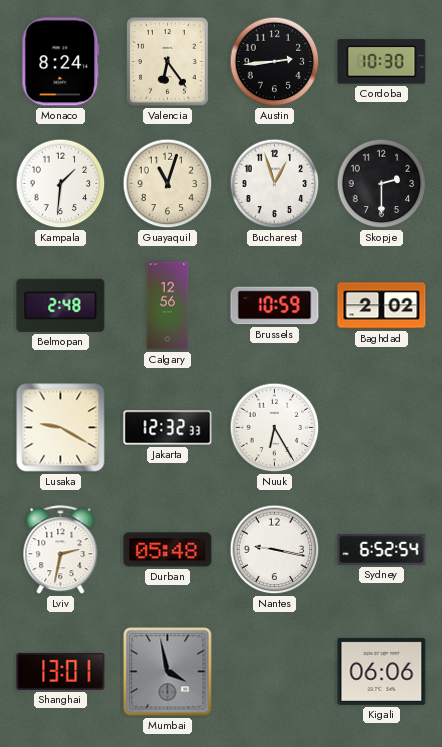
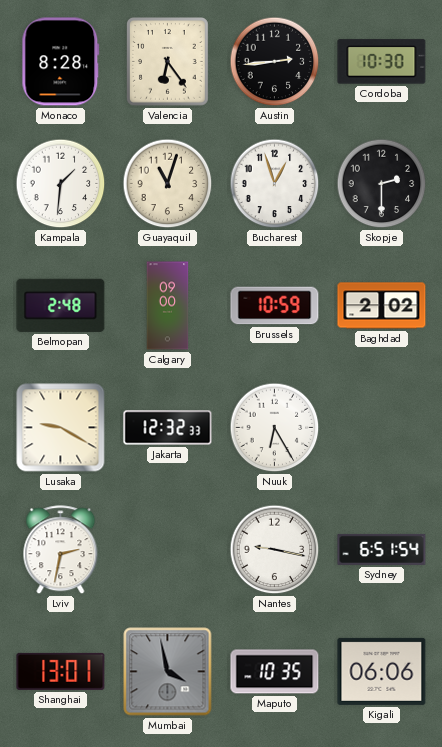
Monaco: 8:24 -> 8:28
Calgary: 12:56 -> 09:00
Durban: 05:48 -> none
Sydney: 6:52 -> 6:51
Maputo: none -> 10:35
